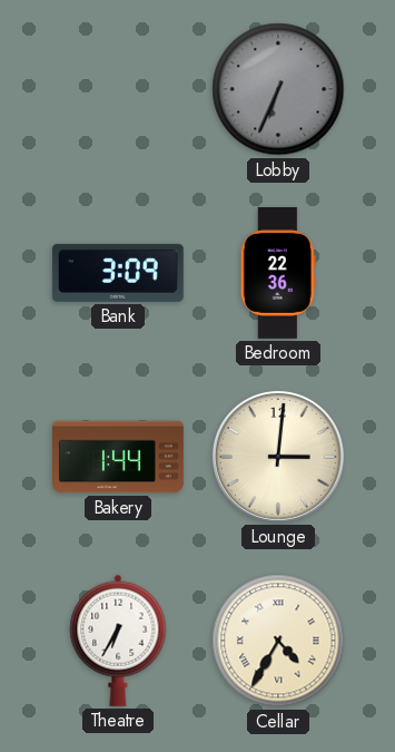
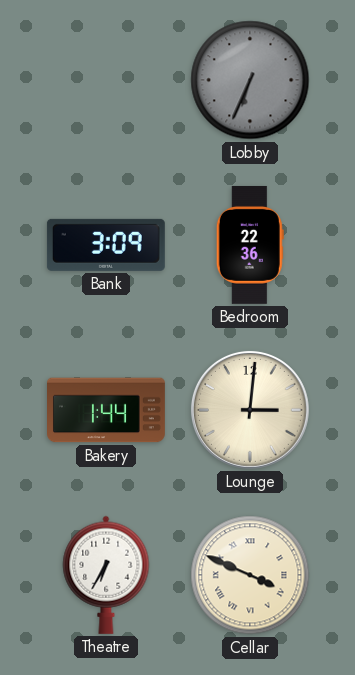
Cellar: 4:35 -> 3:49
